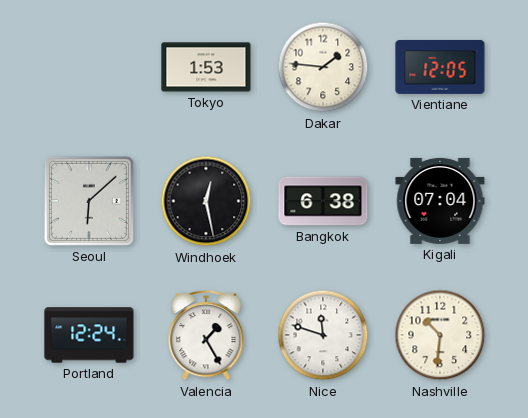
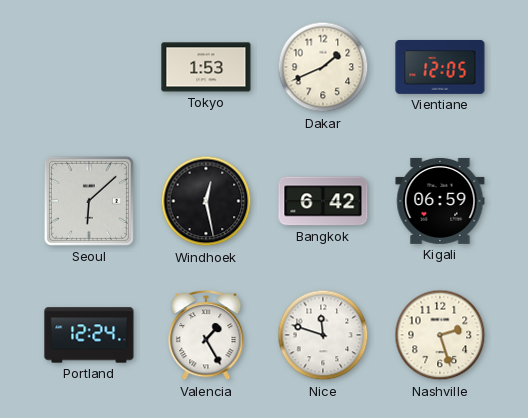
Dakar: 1:46 -> 1:41
Bangkok: 6:38 -> 6:42
Kigali: 07:04 -> 06:59
Nashville: 10:31 -> 2:27
